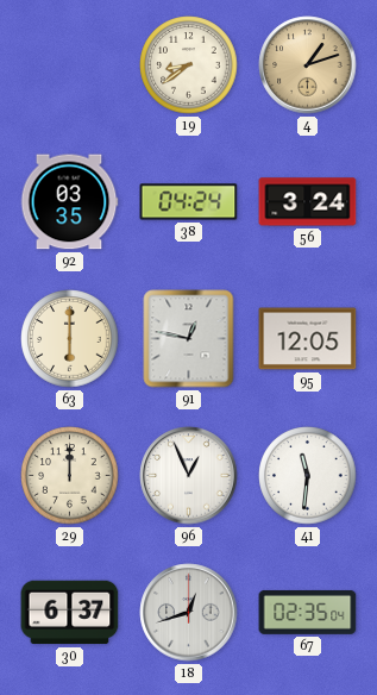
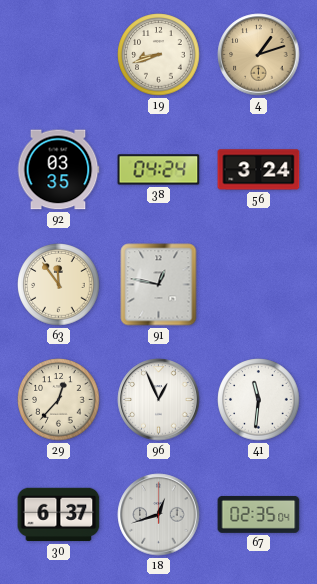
19: 8:39 -> 8:42
63: 6:00 -> 11:54
95: 12:05 -> none
29: 12:00 -> 12:37
